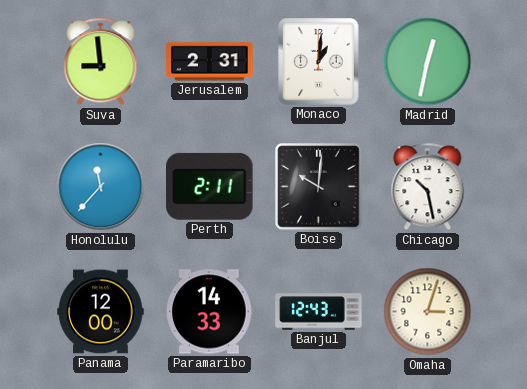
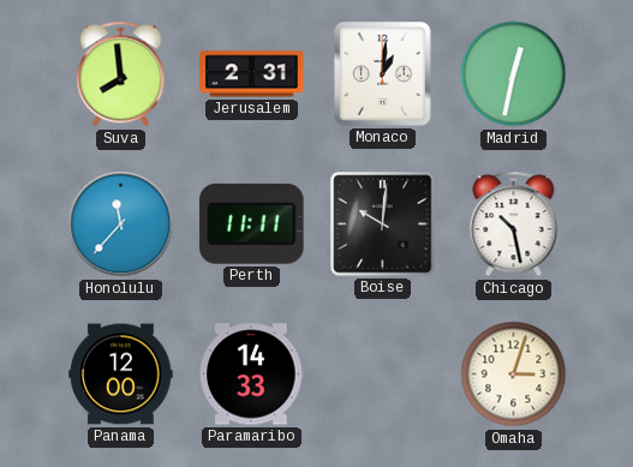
Suva: 8:59 -> 7:59
Perth: 2:11 -> 11:11
Banjul: 12:43 -> none
